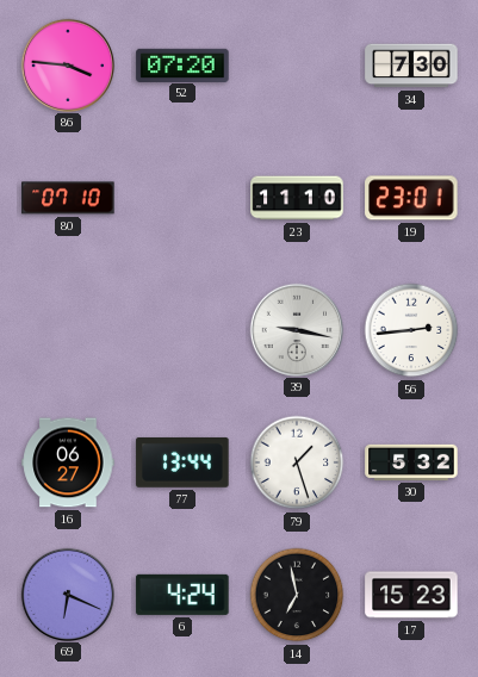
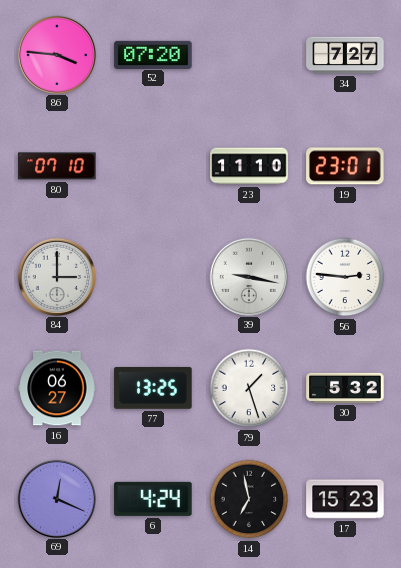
34: 7:30 -> 7:27
84: none -> 3:00
56: 2:44 -> 2:46
77: 13:44 -> 13:25
69: 6:19 -> 12:19
